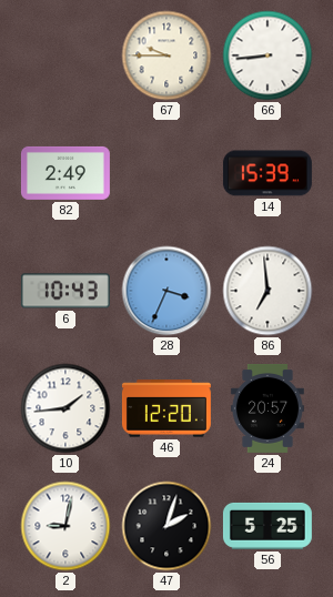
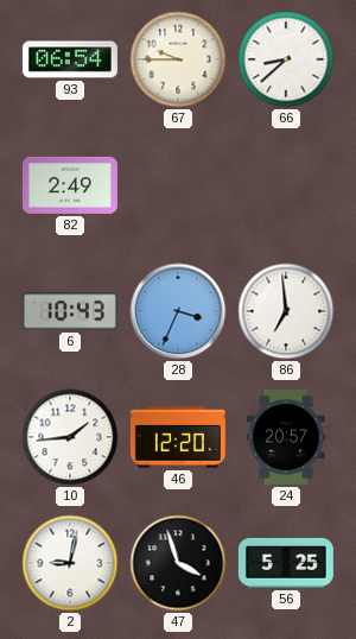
93: none -> 06:54
66: 8:44 -> 8:38
14: 15:39 -> none
47: 2:03 -> 3:57
